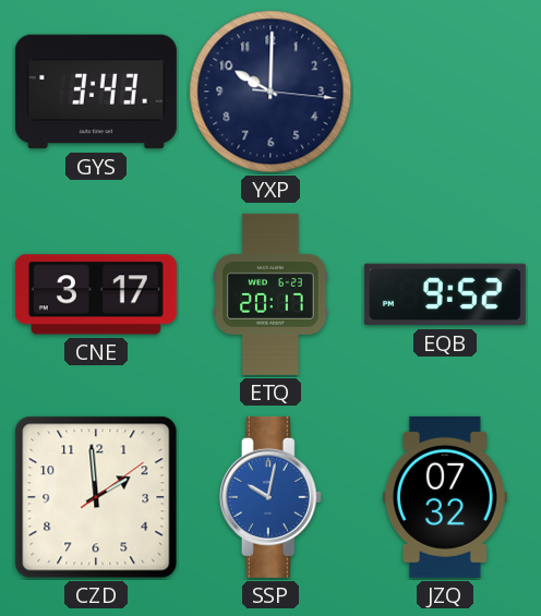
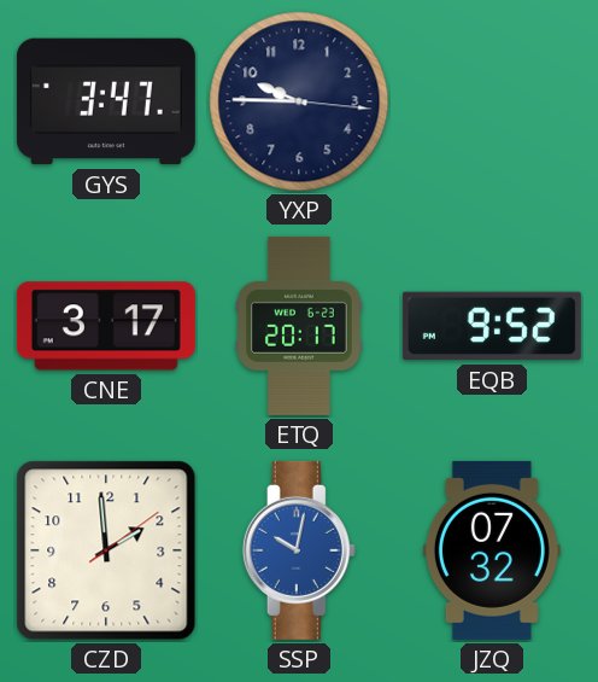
GYS: 3:43 -> 3:47
YXP: 10:00 -> 9:45
